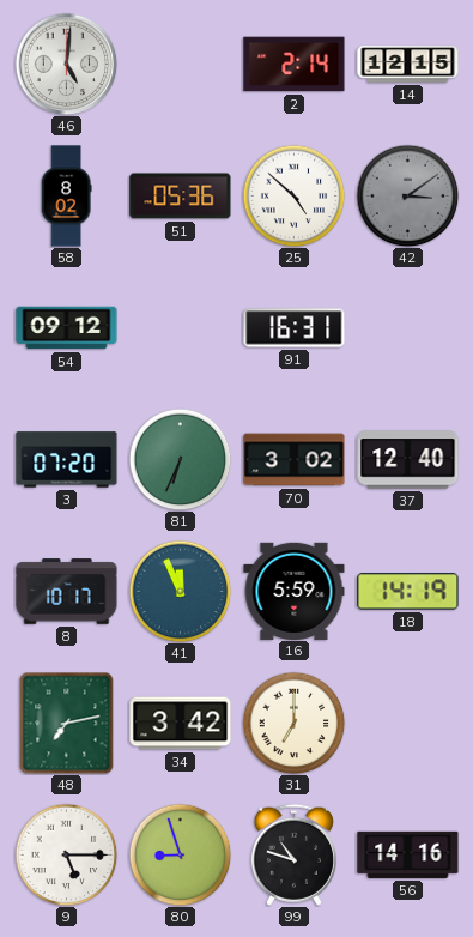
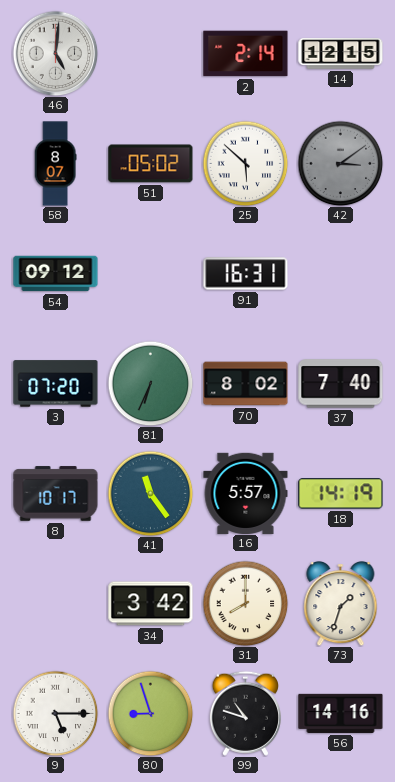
58: 8:02 -> 8:07
51: 05:36 -> 05:02
25: 4:52 -> 5:52
70: 3:02 -> 8:02
37: 12:40 -> 7:40
41: 11:56 -> 11:24
16: 5:59 -> 5:57
48: 7:13 -> none
31: 7:00 -> 8:00
73: none -> 1:33
